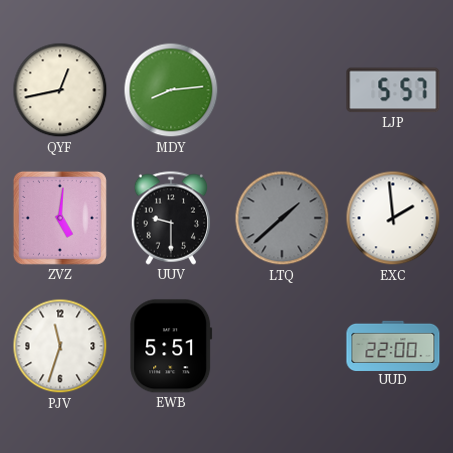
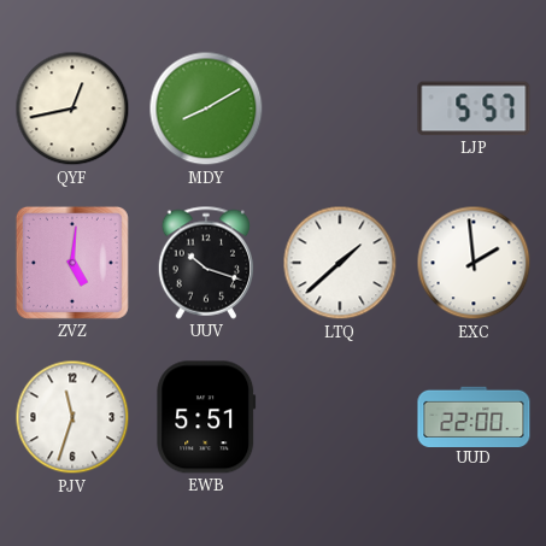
MDY: 8:14 -> 8:10
UUV: 9:30 -> 10:18
LTQ dial: grey -> white
